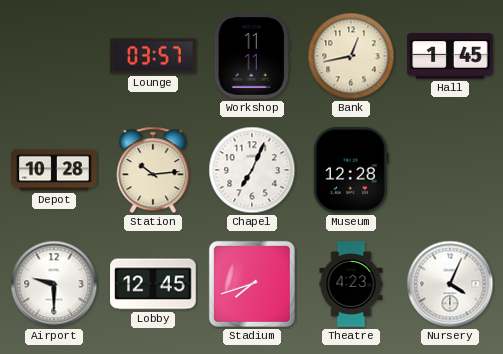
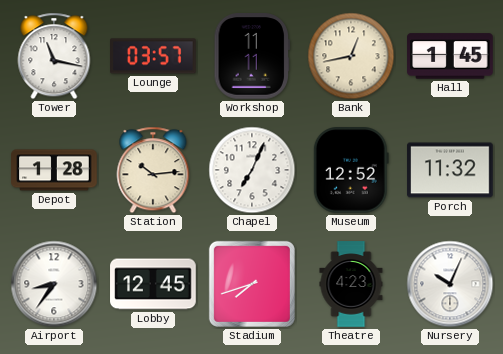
Tower: none -> 11:17
Depot: 10:28 -> 1:28
Museum: 12:28 -> 12:52
Porch: none -> 11:32
Airport: 9:30 -> 8:36
Nursery: 4:04 -> 10:04
